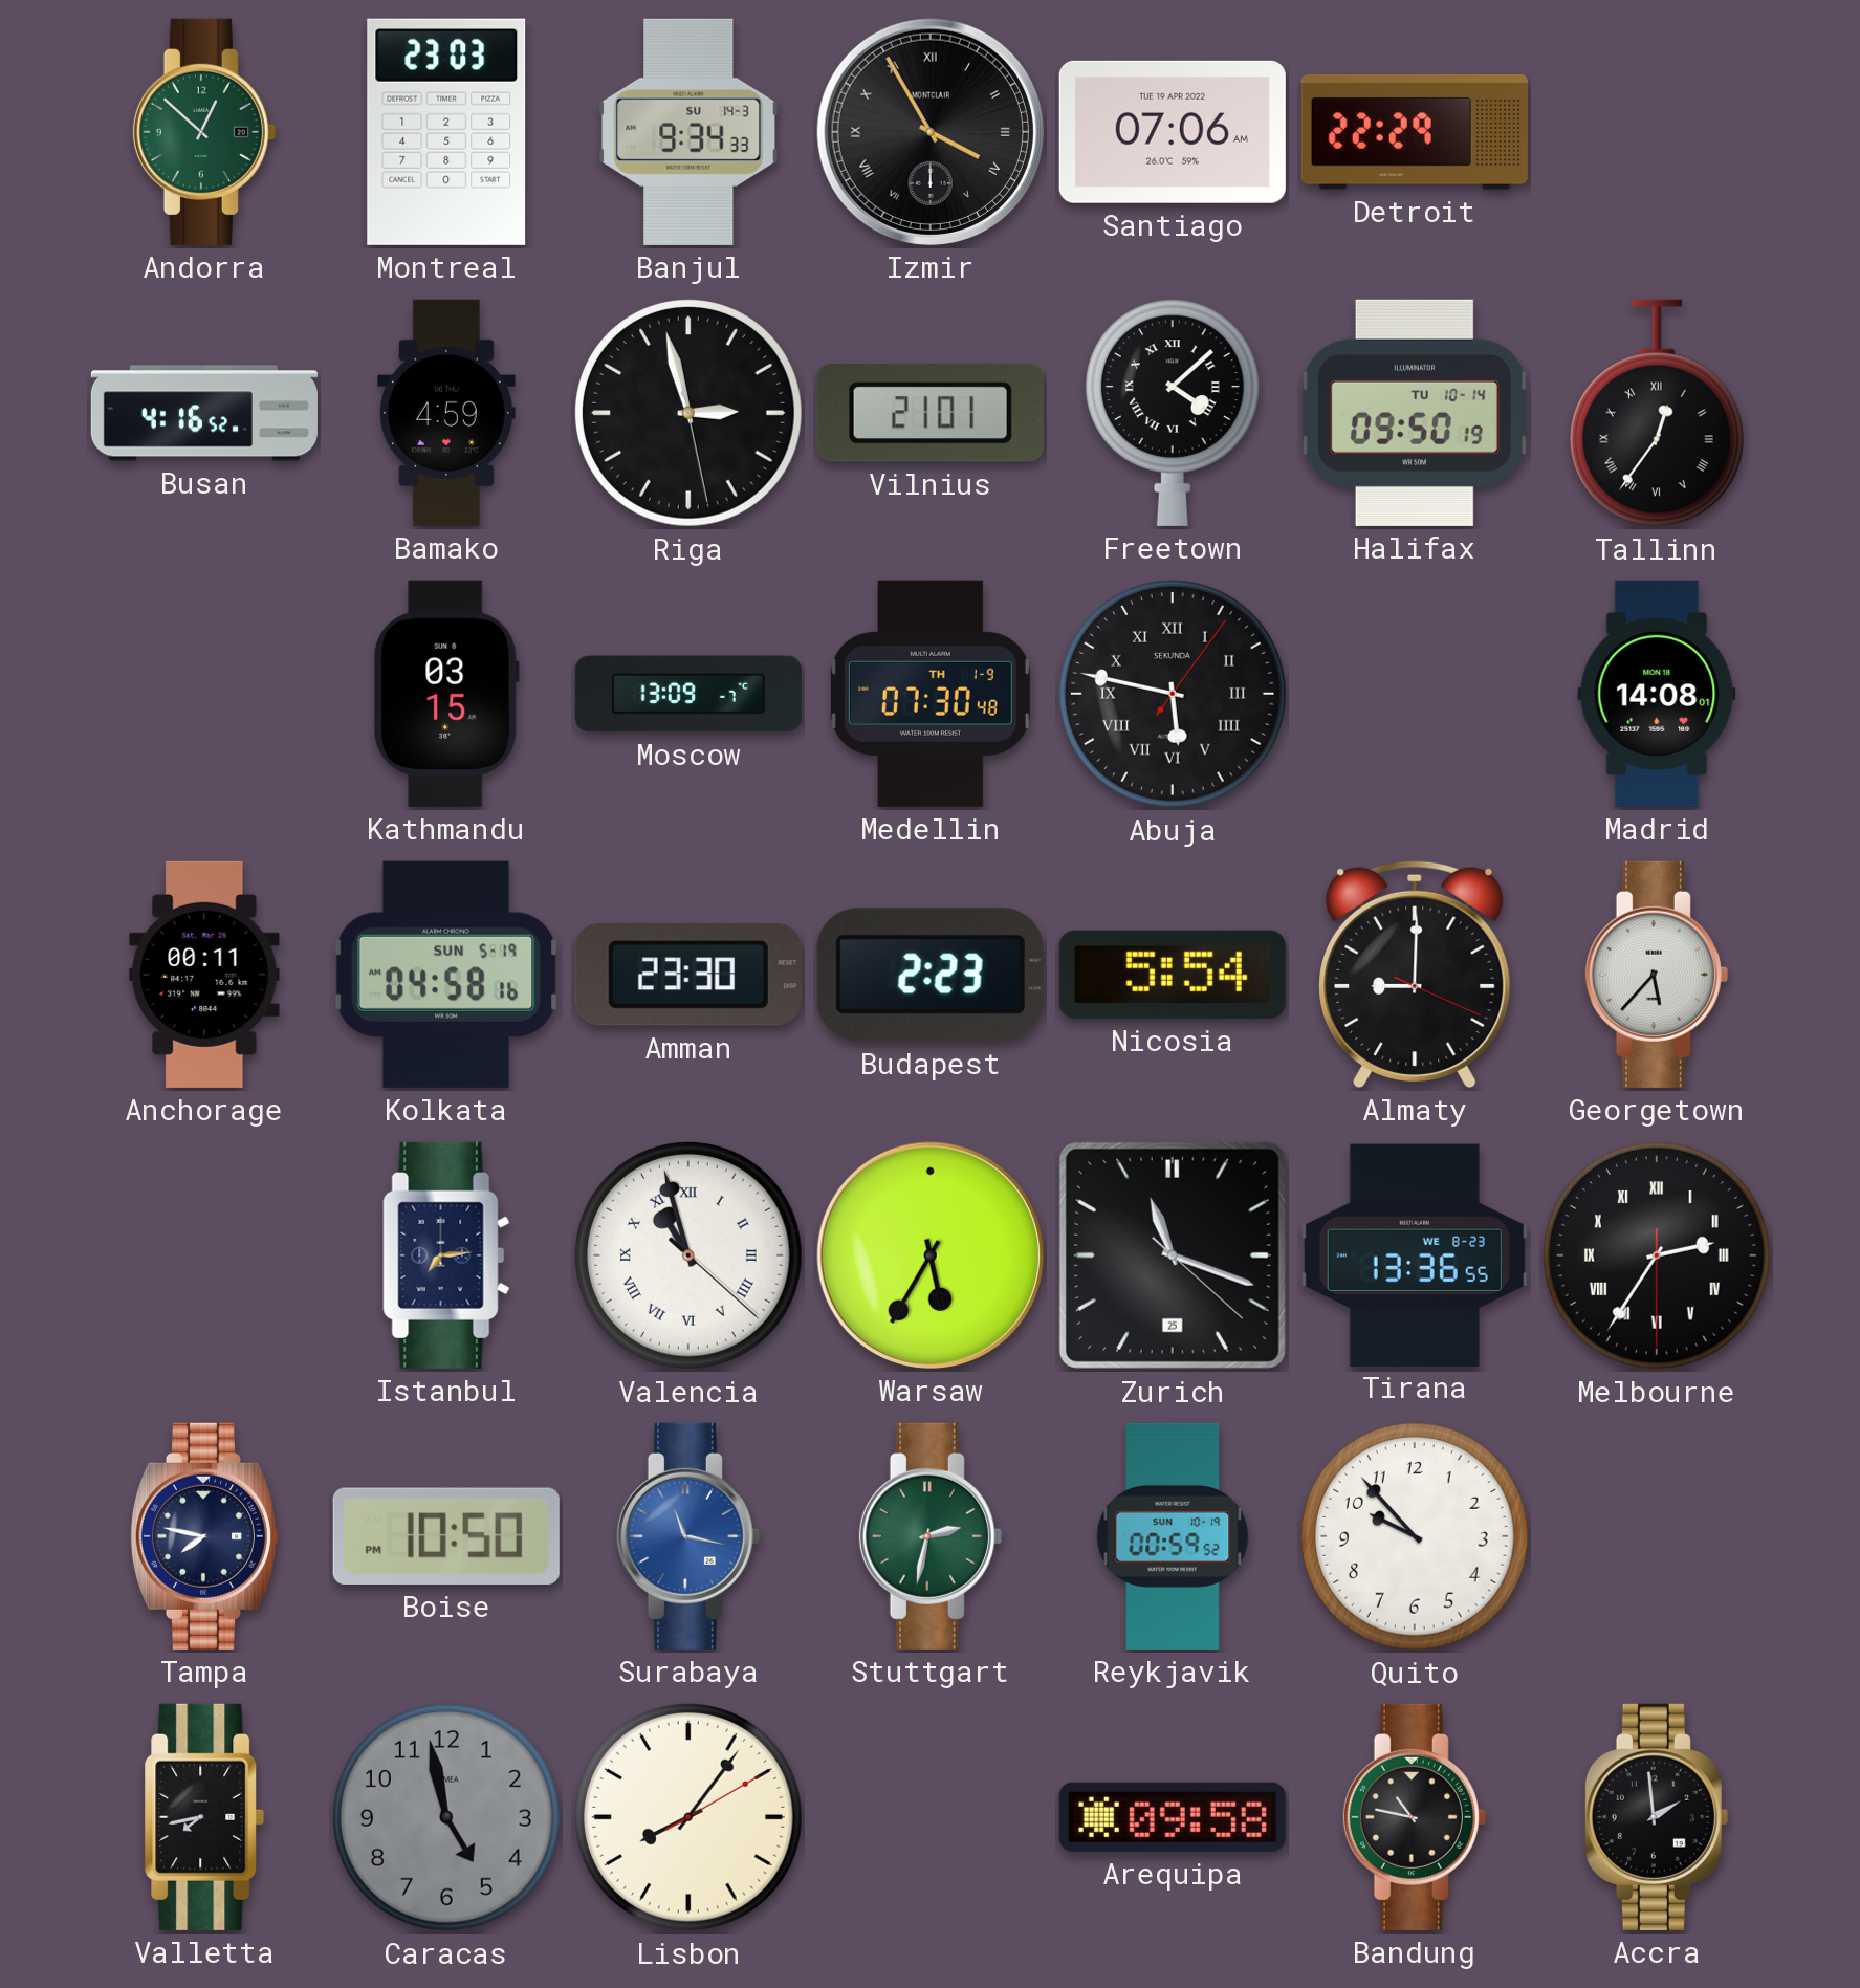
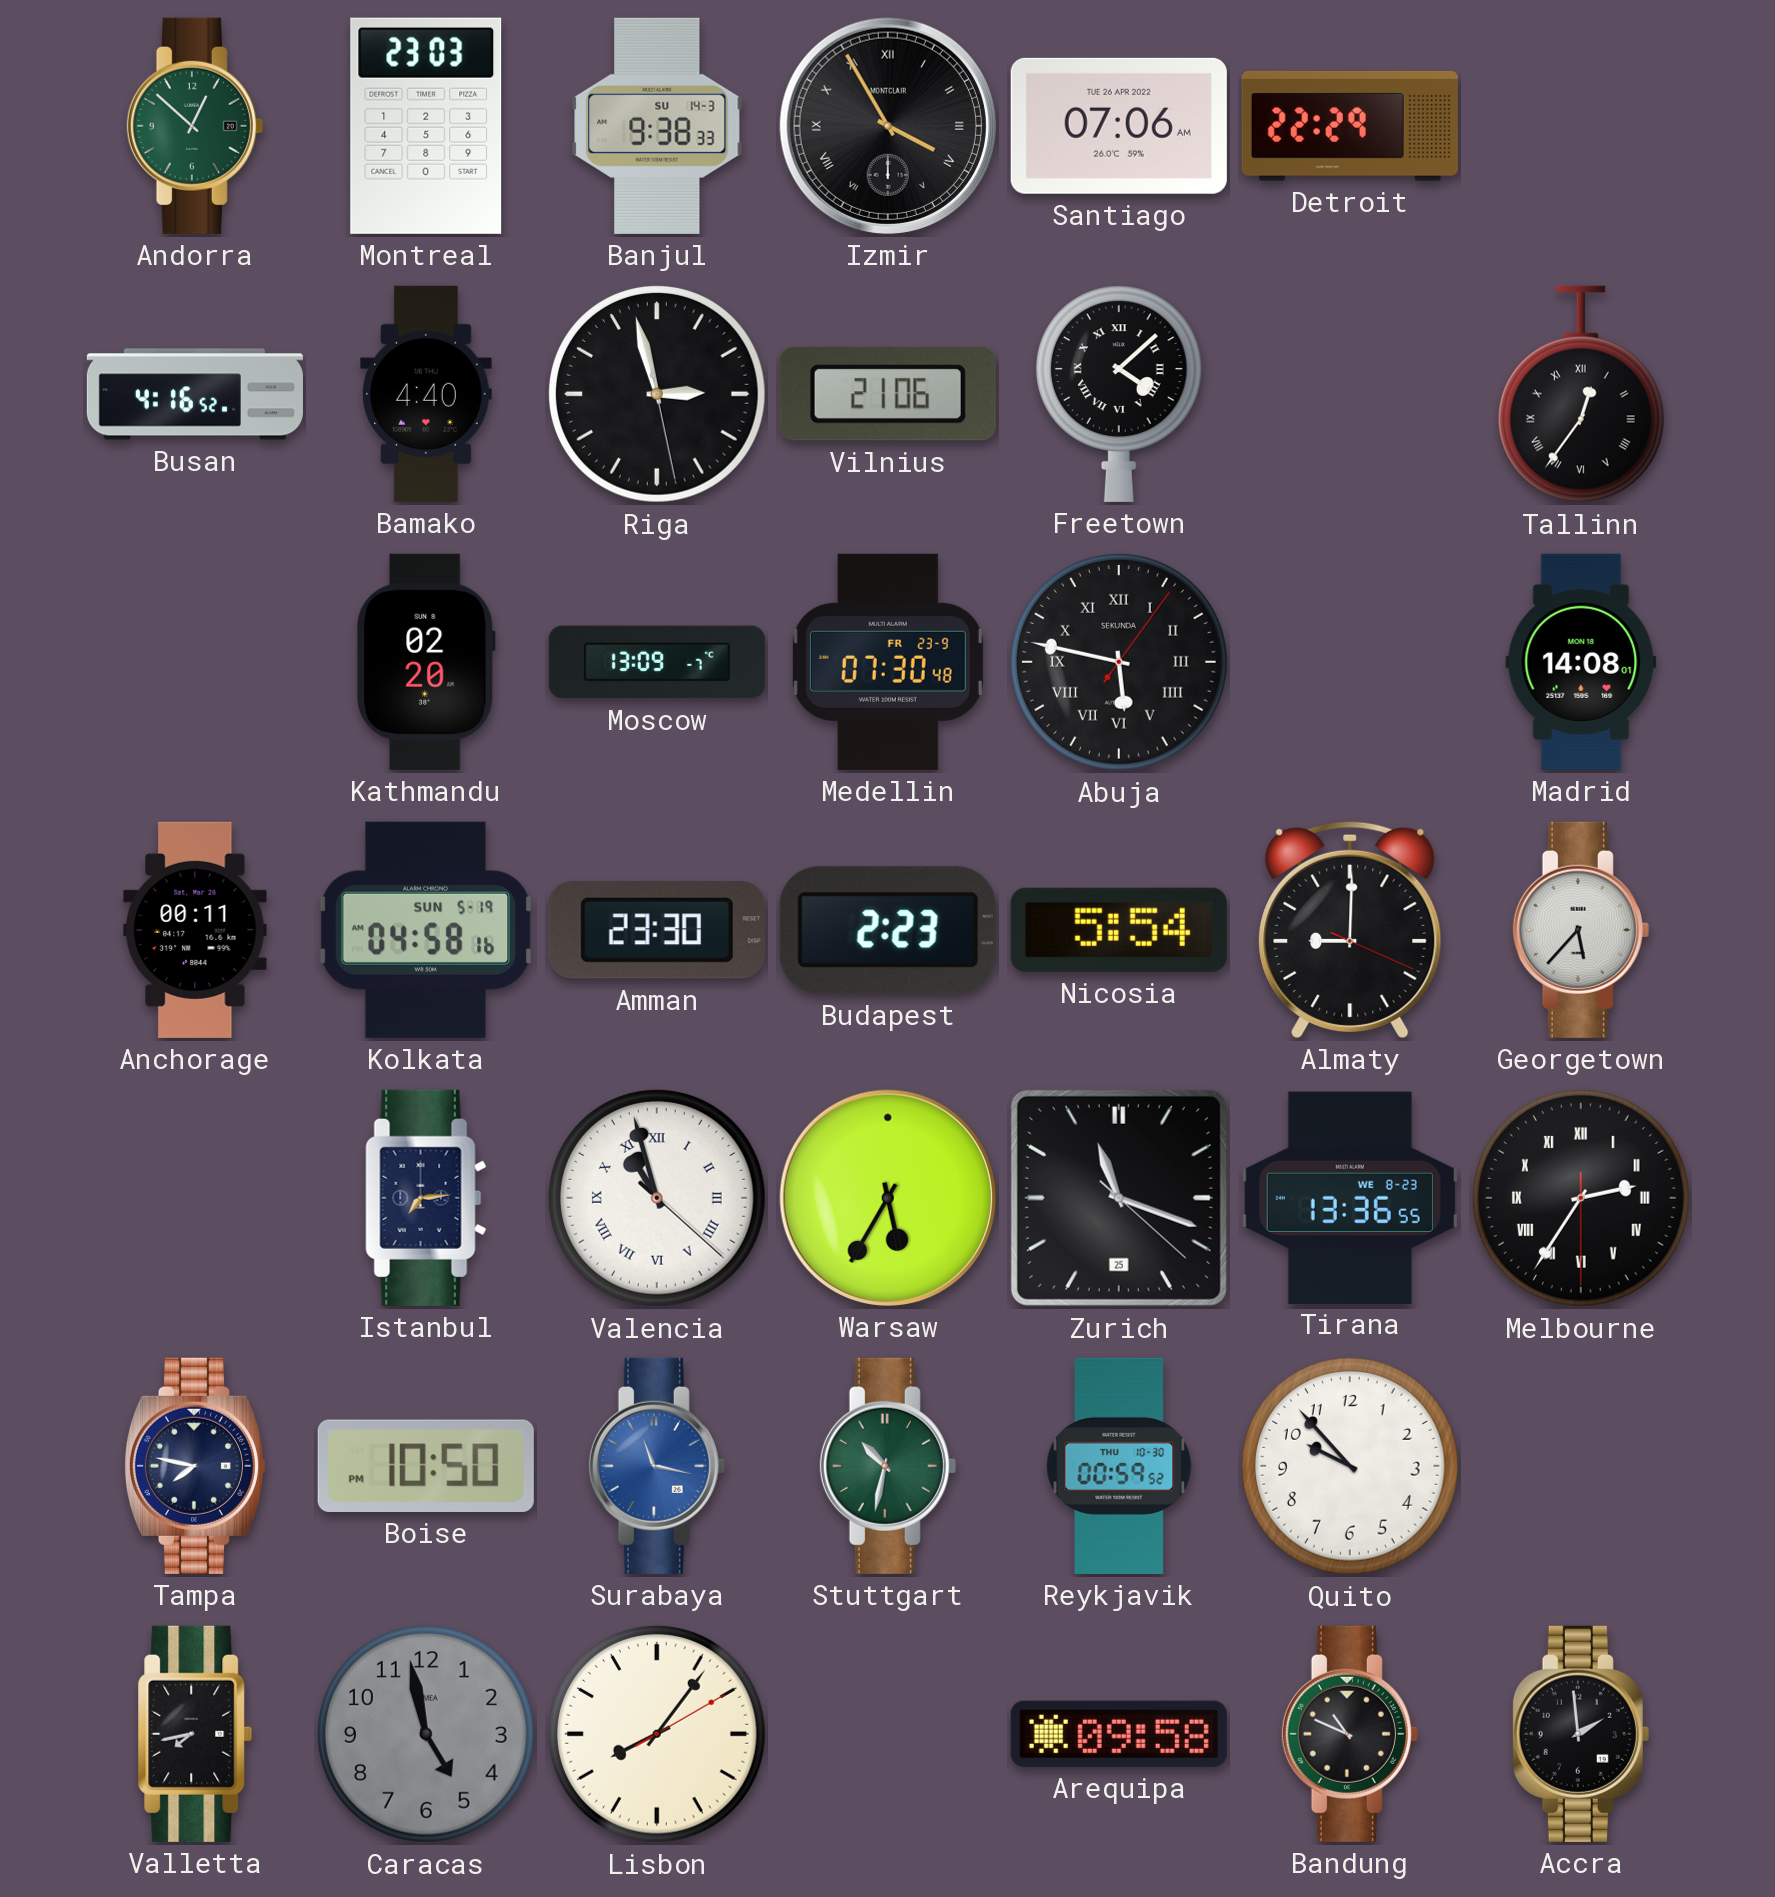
Banjul: 9:34 -> 9:38
Santiago date: TUE 19 APR 2022 -> TUE 26 APR 2022
Bamako: 4:59 -> 4:40
Vilnius: 21:01 -> 21:06
Halifax: 09:50 -> none
Kathmandu: 03:15 -> 02:20
Medellin date: TH 1-9 -> FR 23-9
Stuttgart: 2:32 -> 10:32
Reykjavik date: SUN 10-19 -> THU 10-30
Bandung: 10:47 -> 10:49
